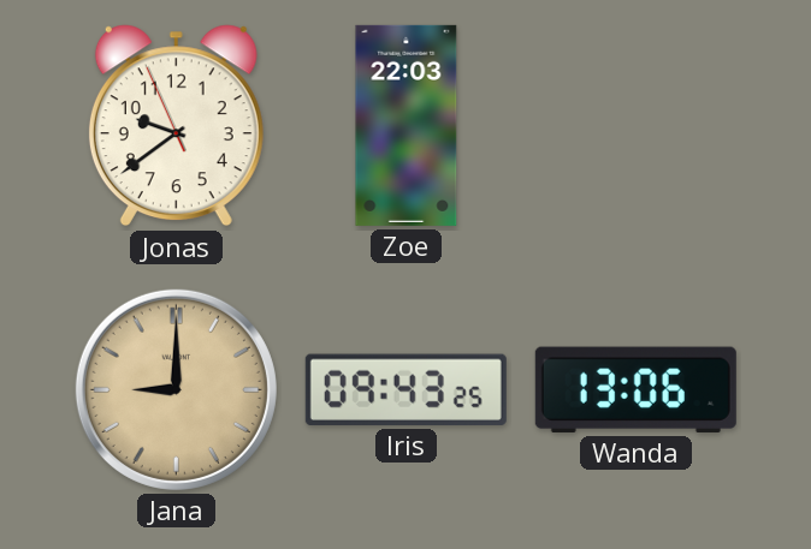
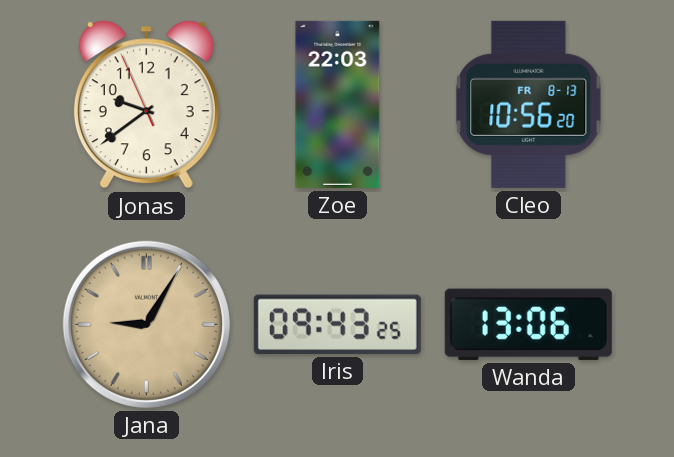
Cleo: none -> 10:56
Jana: 9:00 -> 9:05
